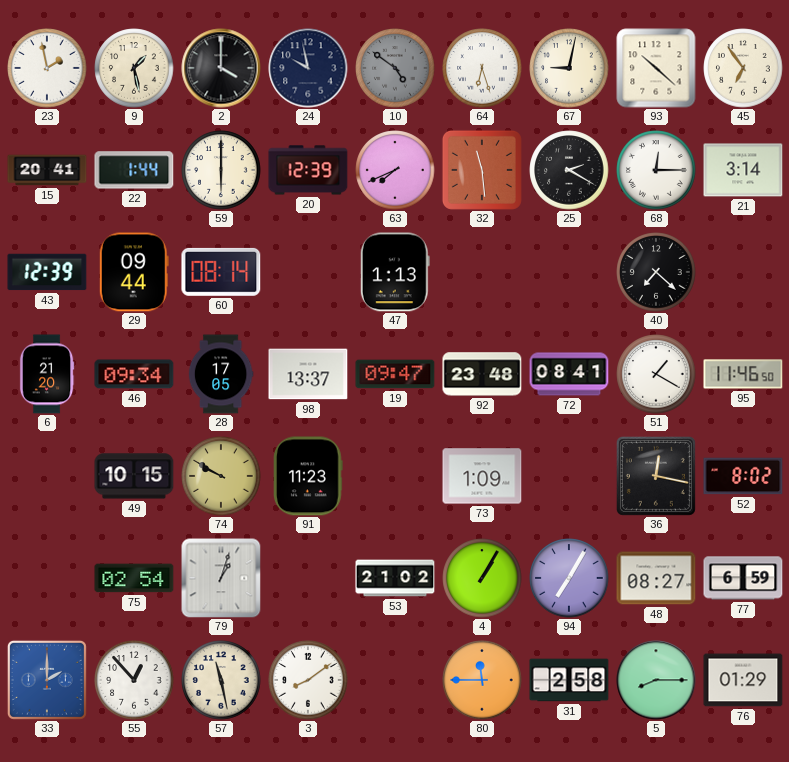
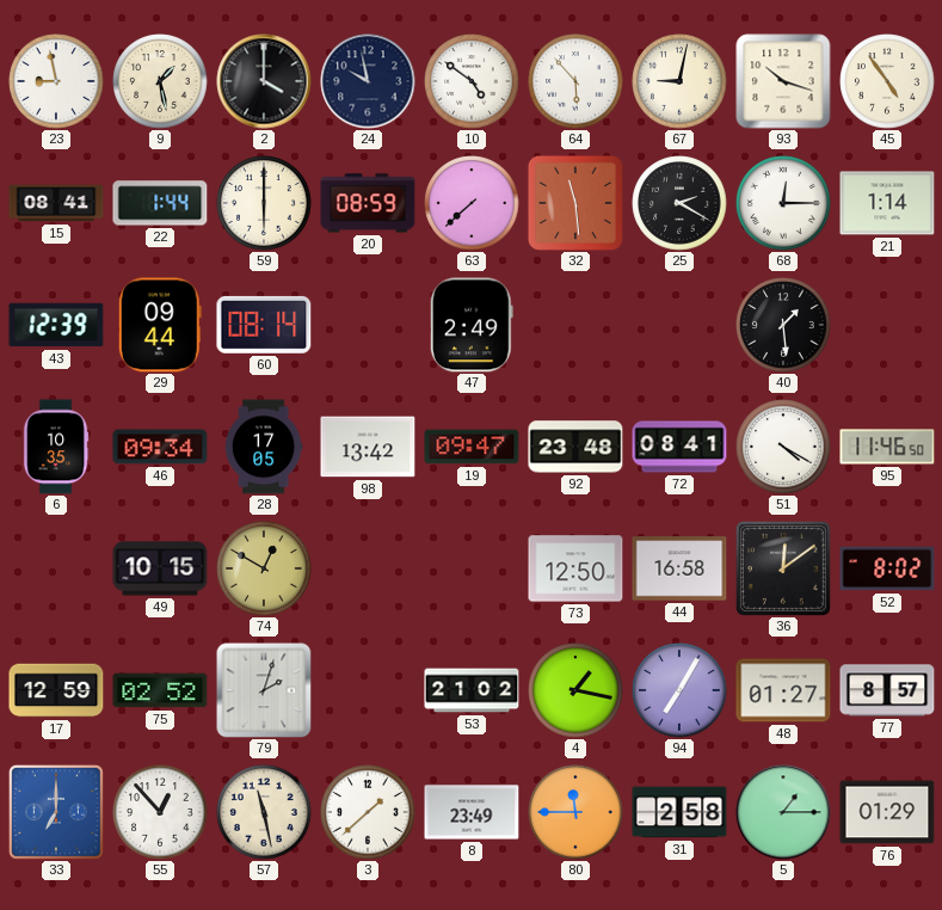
23: 1:58 -> 8:58
10 dial: grey -> white
64: 6:27 -> 5:53
93: 10:22 -> 10:18
45: 6:54 -> 4:54
15: 20:41 -> 08:41
20: 12:39 -> 08:59
63: 7:41 -> 7:38
21: 3:14 -> 1:14
47: 1:13 -> 2:49
40: 7:22 -> 1:29
6: 21:20 -> 10:35
98: 13:37 -> 13:42
51: 1:20 -> 4:20
74: 9:50 -> 12:50
91: 11:23 -> none
73: 1:09 -> 12:50
44: none -> 16:58
36: 12:17 -> 12:09
17: none -> 12:59
75: 02:54 -> 02:52
79: 1:03 -> 2:03
4: 1:05 -> 1:17
48: 08:27 -> 01:27
77: 6:59 -> 8:57
33: 2:00 -> 7:00
3: 8:09 -> 1:38
8: none -> 23:49
5: 8:15 -> 1:15
